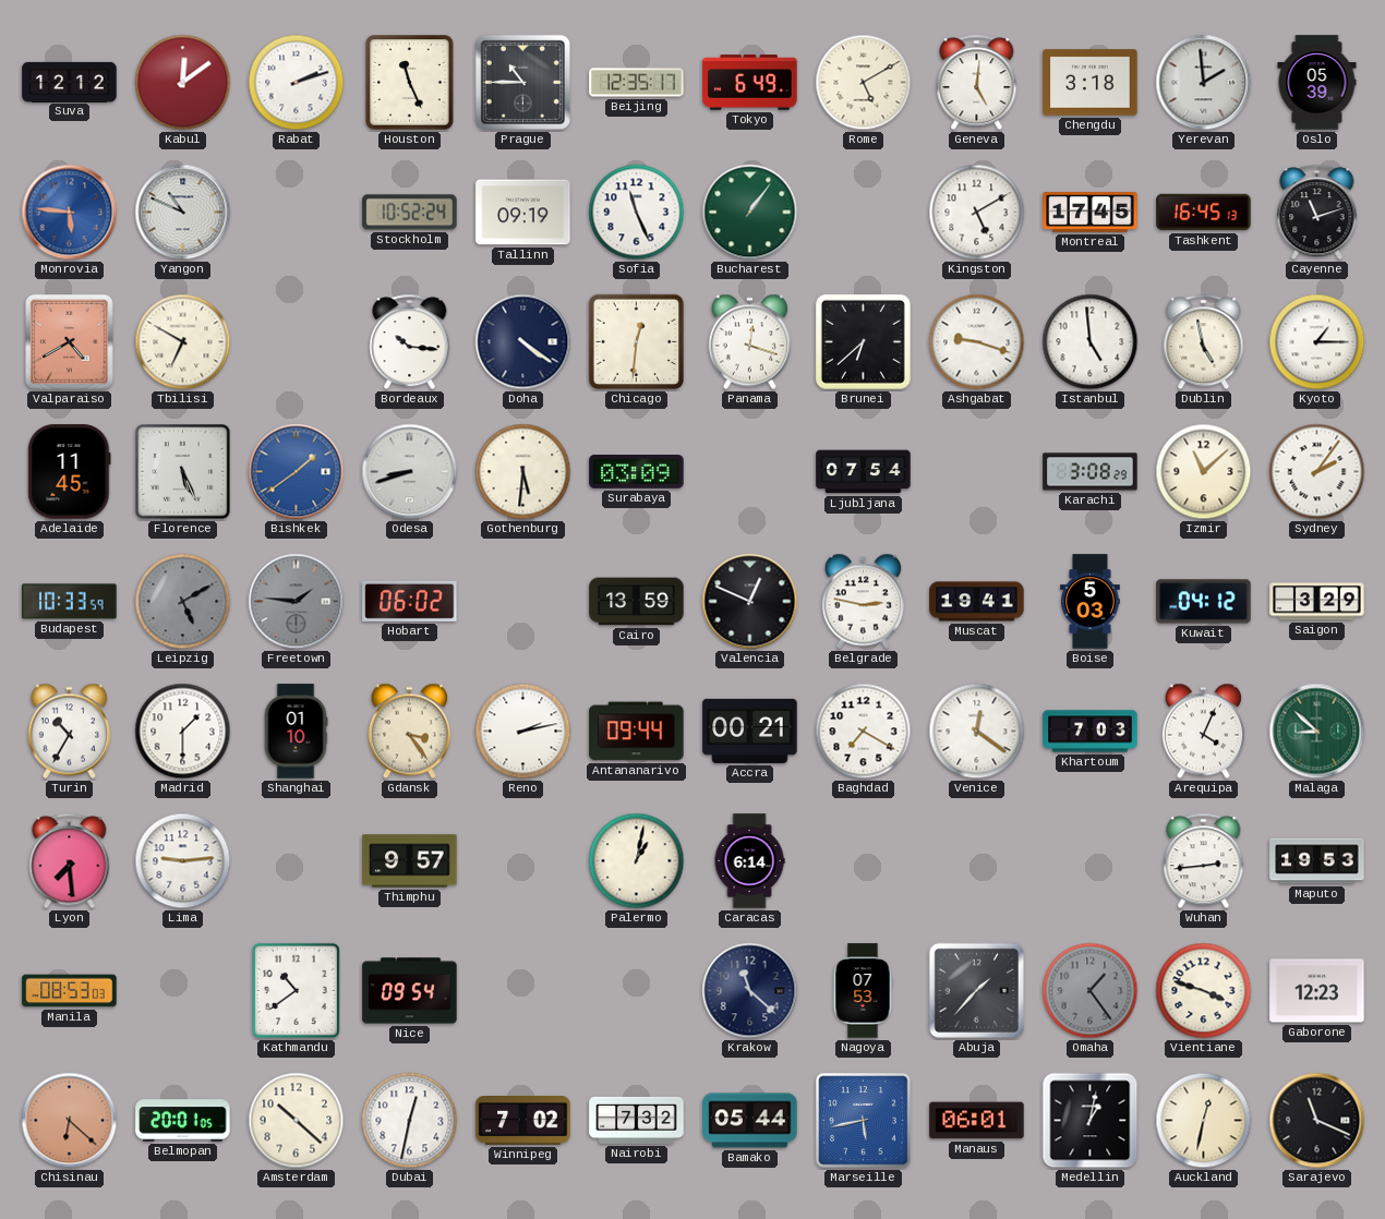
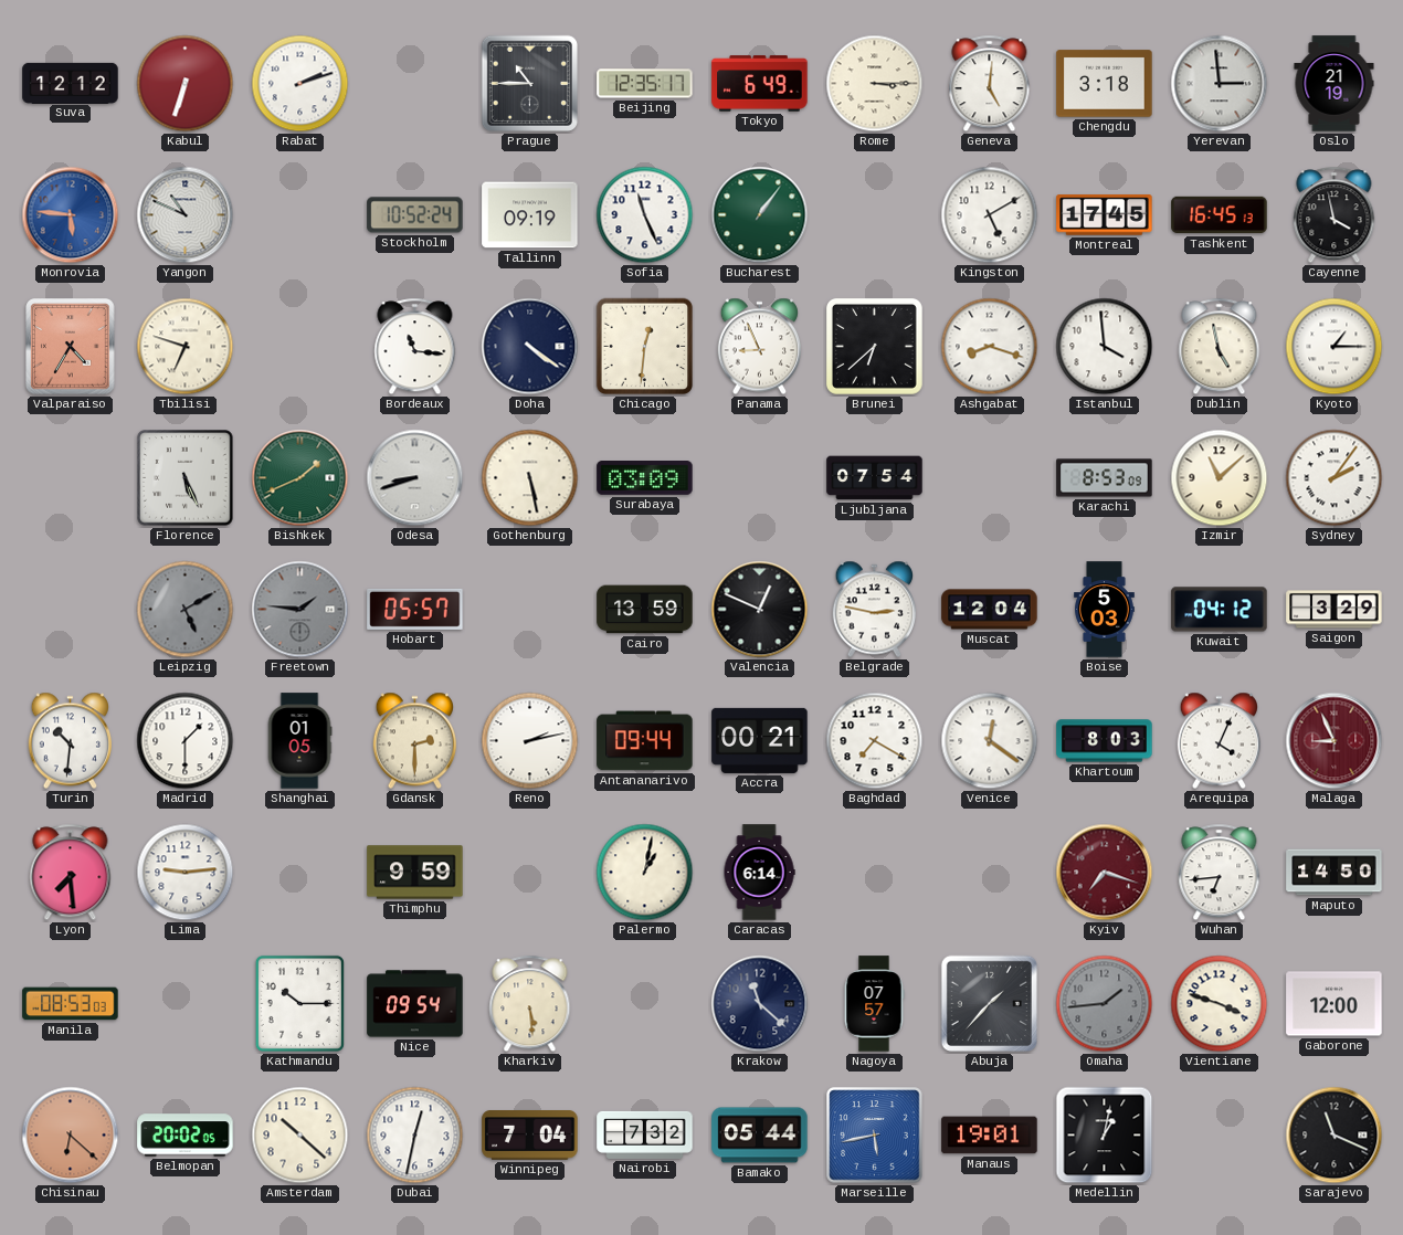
Kabul: 12:09 -> 6:33
Houston: 11:26 -> none
Rome: 5:10 -> 3:15
Yerevan: 1:59 -> 2:59
Oslo: 05:39 -> 21:19
Cayenne: 11:12 -> 3:58
Valparaiso: 4:40 -> 4:35
Tbilisi: 6:50 -> 6:48
Bordeaux: 10:16 -> 11:16
Panama: 12:18 -> 8:56
Ashgabat: 9:18 -> 8:18
Istanbul: 4:59 -> 3:59
Adelaide: 11:45 -> none
Bishkek: 1:39 -> 1:41
Bishkek dial: blue -> green
Gothenburg: 5:31 -> 5:28
Karachi: 3:08 -> 8:53
Budapest: 10:33 -> none
Hobart: 06:02 -> 05:57
Muscat: 19:41 -> 12:04
Turin: 10:35 -> 10:31
Shanghai: 01:10 -> 01:05
Gdansk: 3:24 -> 2:30
Khartoum: 7:03 -> 8:03
Malaga: 8:52 -> 8:56
Malaga dial: green -> burgundy
Thimphu: 9:57 -> 9:59
Kyiv: none -> 7:18
Wuhan: 2:44 -> 6:44
Maputo: 19:53 -> 14:50
Kathmandu: 10:39 -> 10:15
Kharkiv: none -> 5:29
Nagoya: 07:53 -> 07:57
Omaha: 1:24 -> 1:44
Gaborone: 12:23 -> 12:00
Belmopan: 20:01 -> 20:02
Winnipeg: 7:02 -> 7:04
Manaus: 06:01 -> 19:01
Auckland: 12:32 -> none
